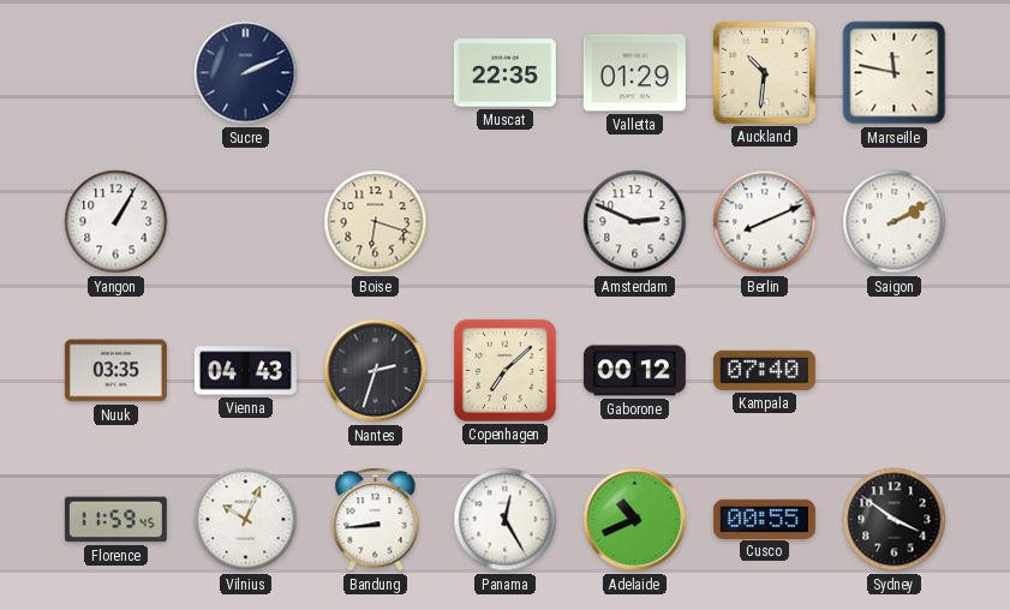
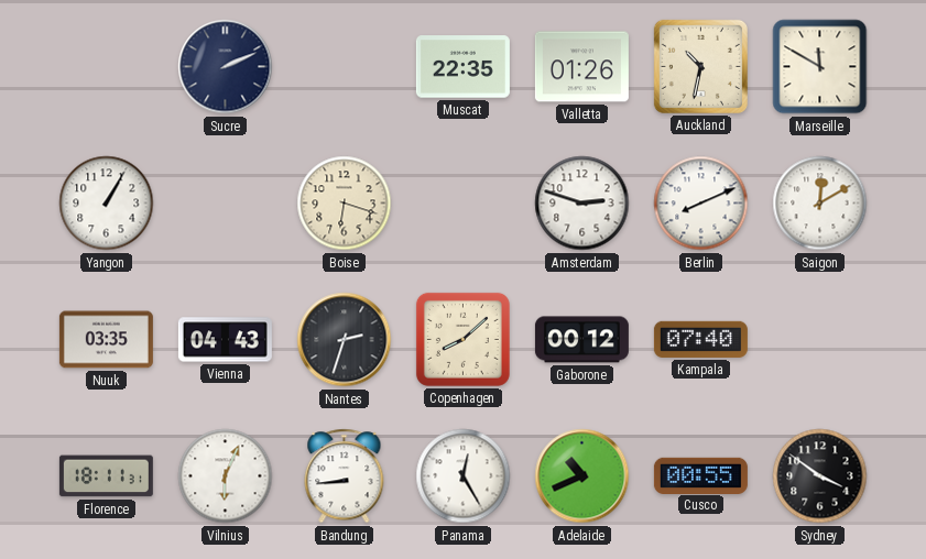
Valletta: 01:29 -> 01:26
Auckland: 10:31 -> 10:32
Marseille: 11:47 -> 11:50
Amsterdam: 2:49 -> 2:48
Saigon: 2:10 -> 12:10
Copenhagen: 7:08 -> 8:08
Florence: 11:59 -> 18:11
Vilnius: 10:04 -> 6:04
